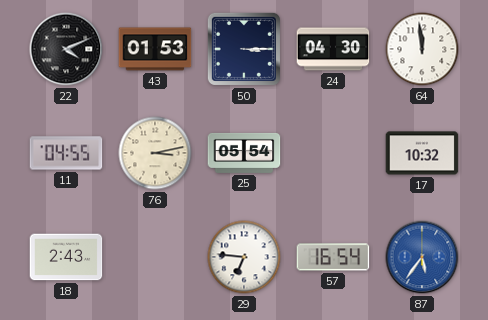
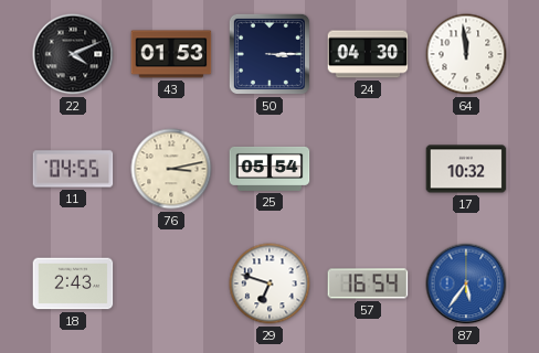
29: 6:46 -> 6:48
